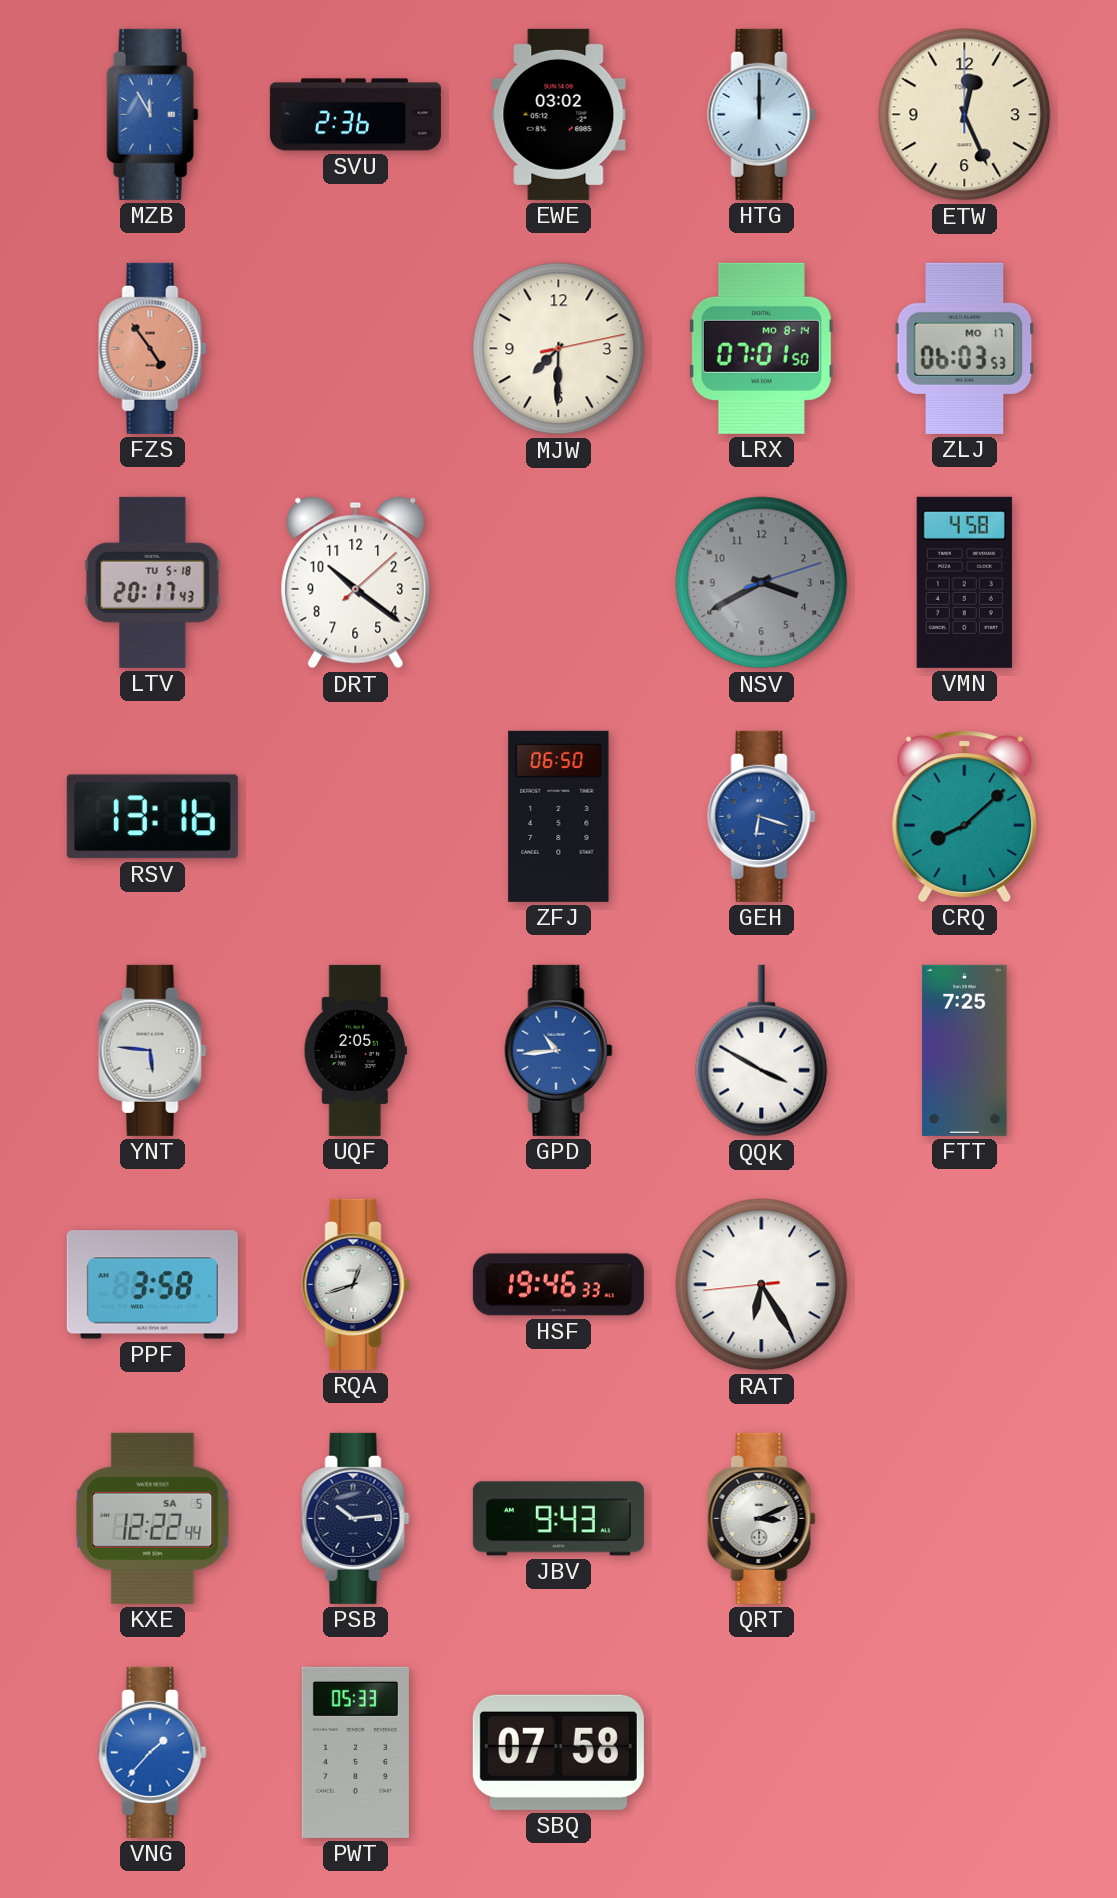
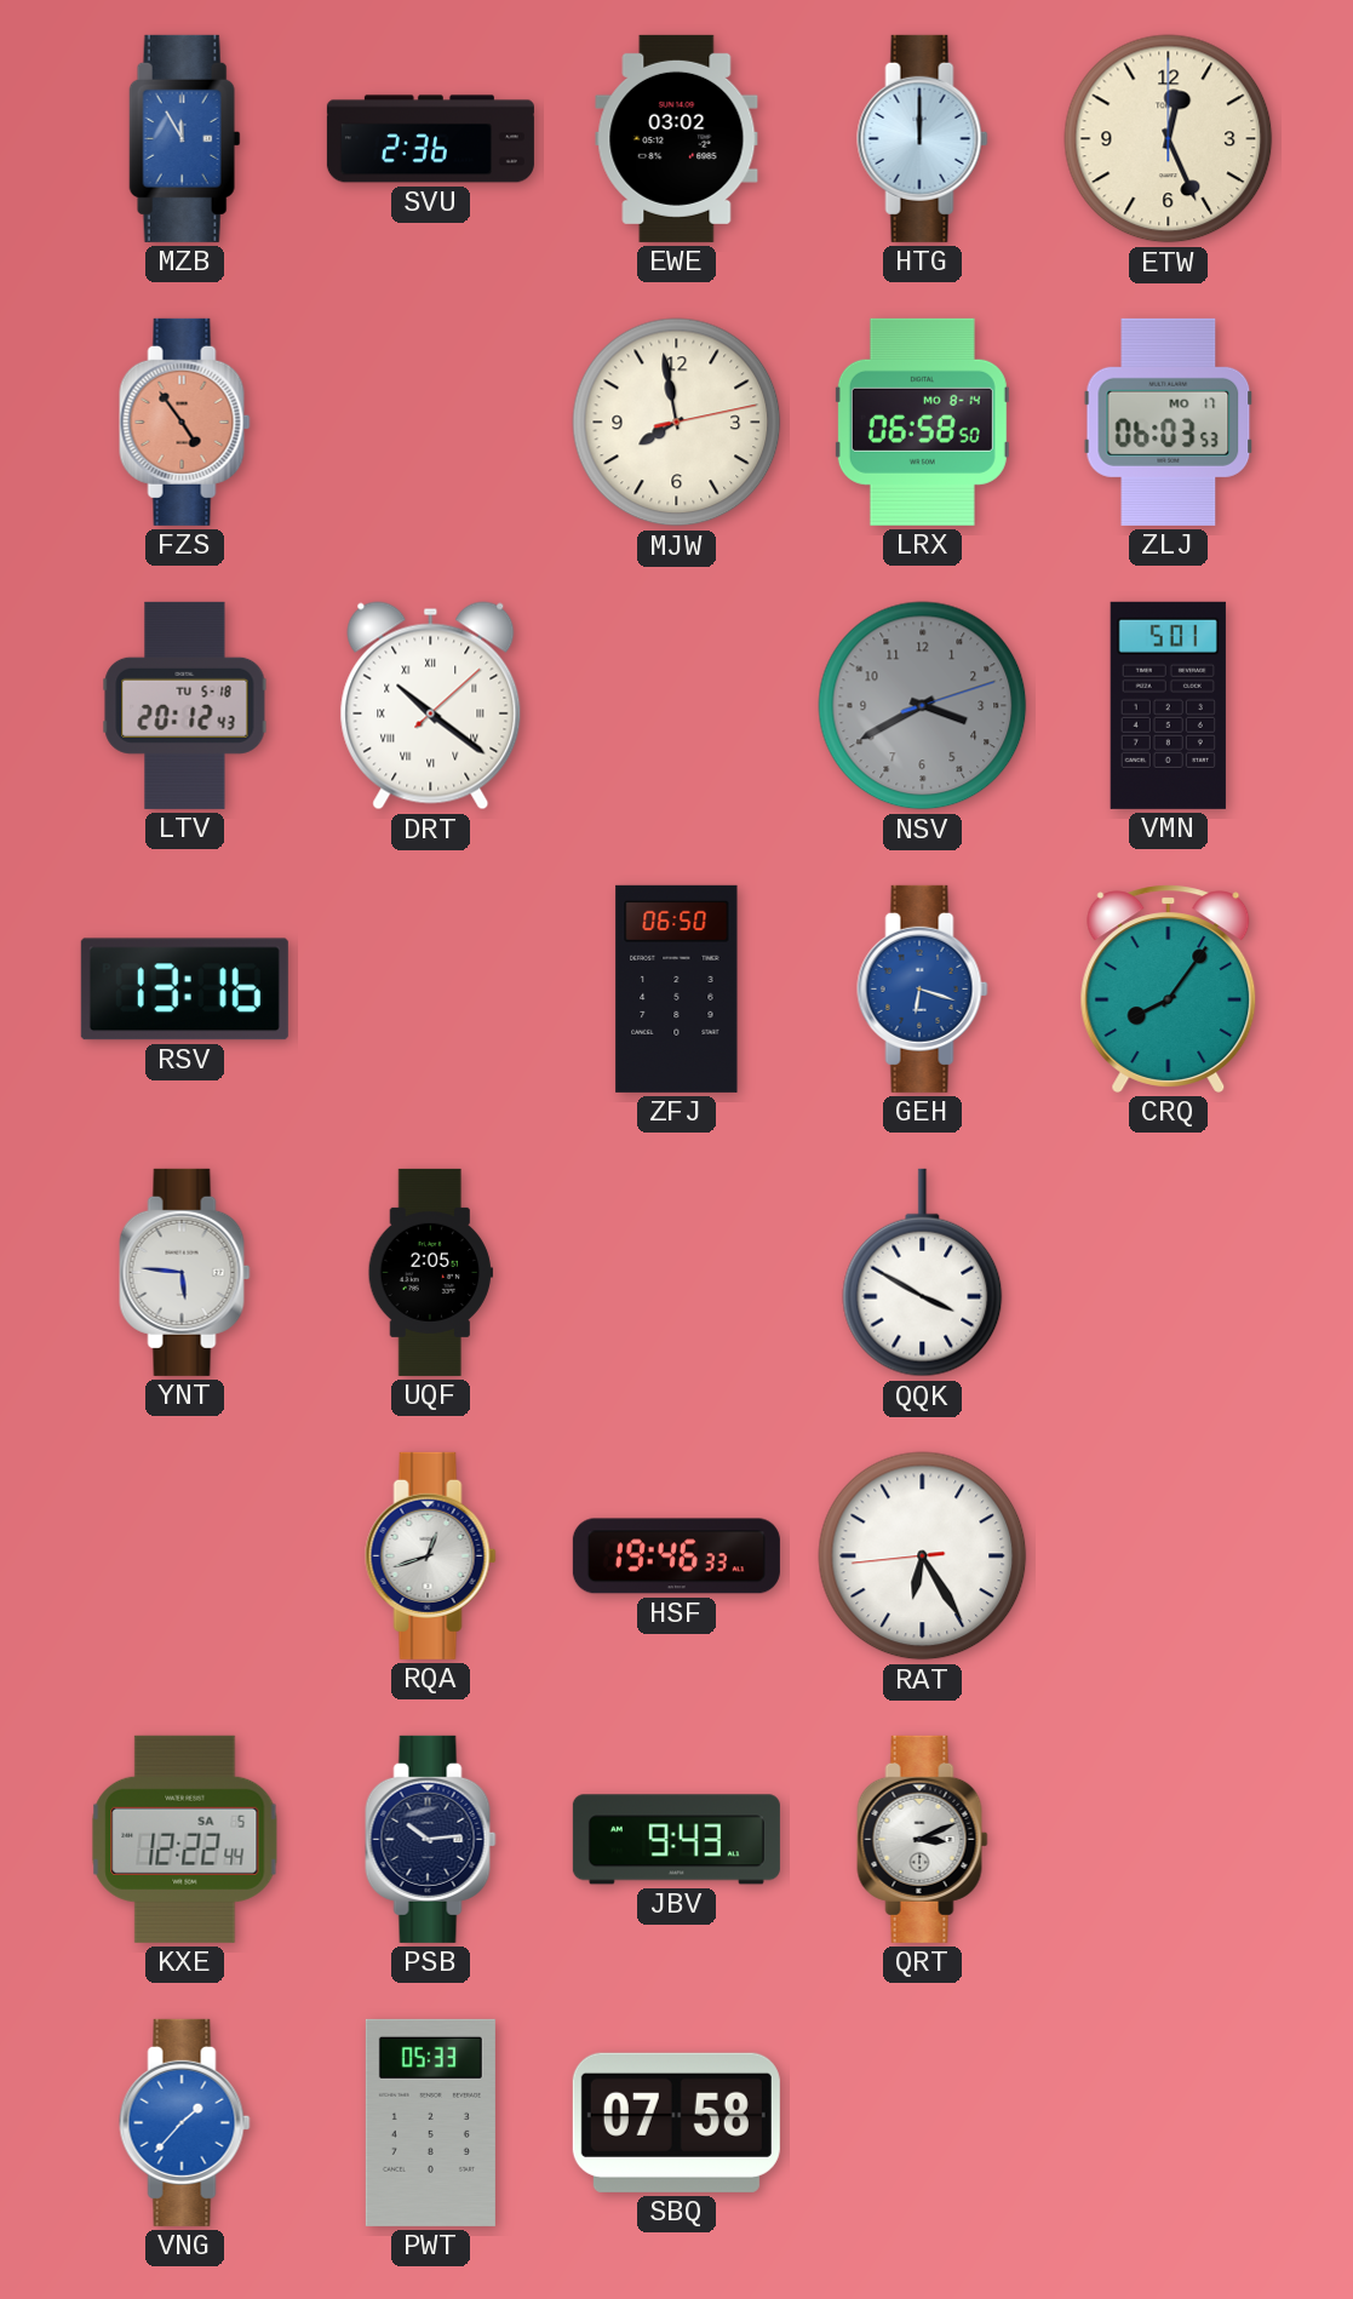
MJW: 7:30 -> 7:58
LRX: 07:01 -> 06:58
LTV: 20:17 -> 20:12
DRT numerals: Arabic -> Roman
VMN: 4:58 -> 5:01
CRQ: 8:08 -> 8:06
GPD: 10:44 -> none
FTT: 7:25 -> none
PPF: 3:58 -> none
